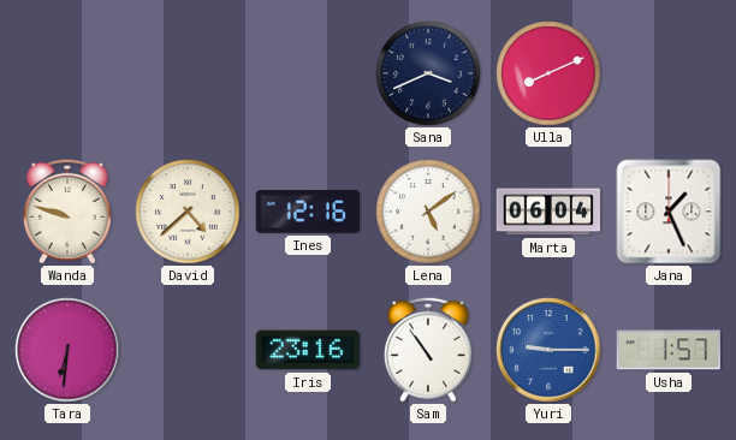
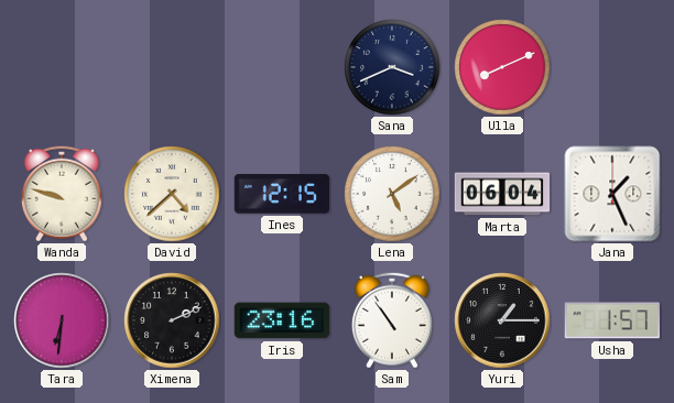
Ines: 12:16 -> 12:15
Ximena: none -> 2:11
Yuri: 9:15 -> 1:15
Yuri dial: blue -> black
